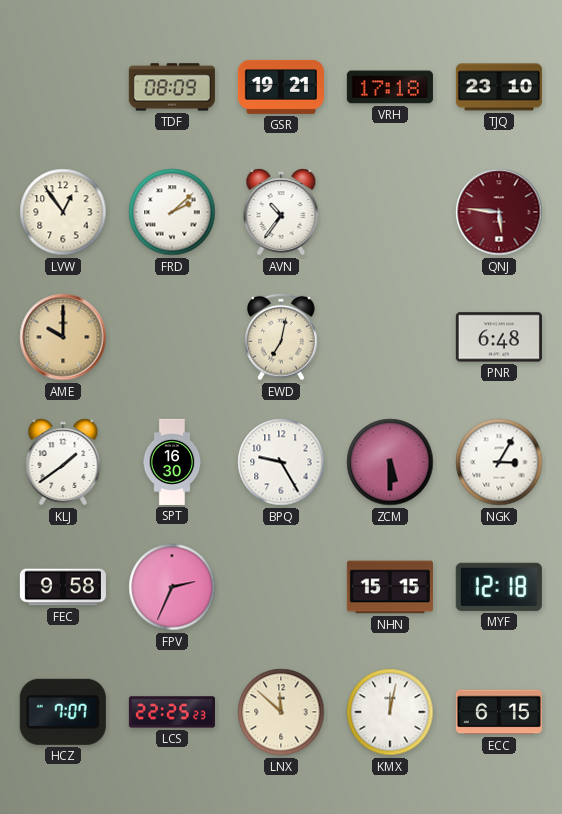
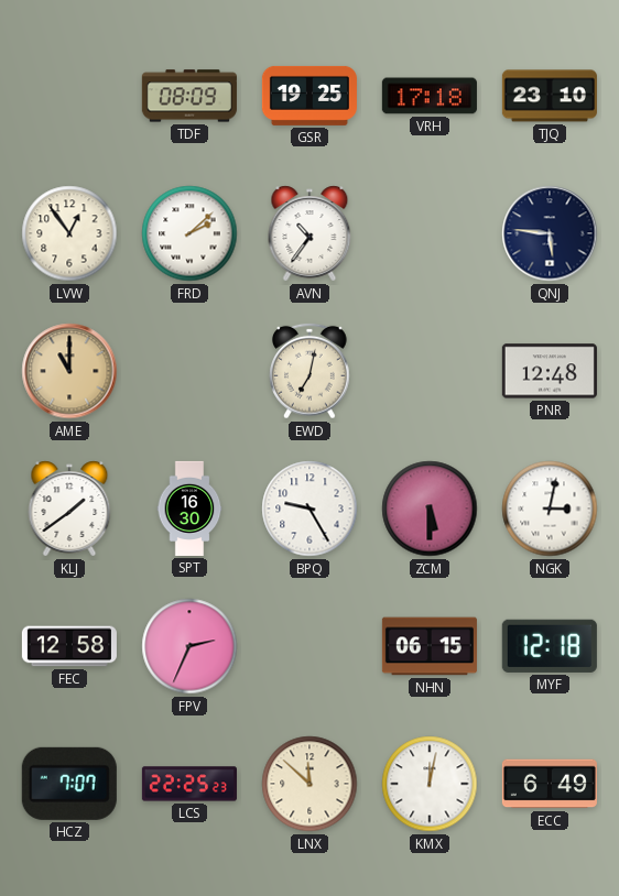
GSR: 19:21 -> 19:25
QNJ dial: burgundy -> navy
AME: 10:00 -> 11:00
PNR: 6:48 -> 12:48
NGK: 3:05 -> 3:02
FEC: 9:58 -> 12:58
NHN: 15:15 -> 06:15
ECC: 6:15 -> 6:49
